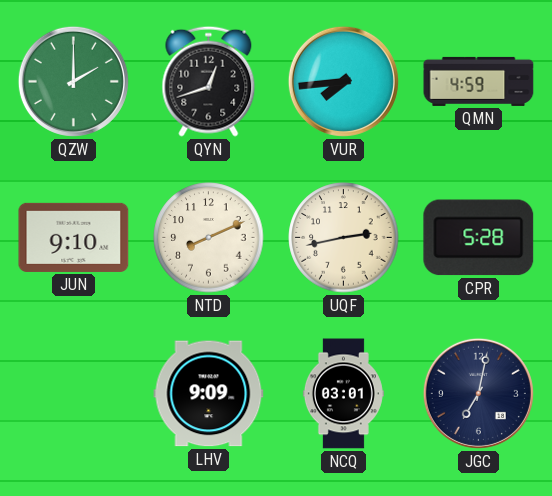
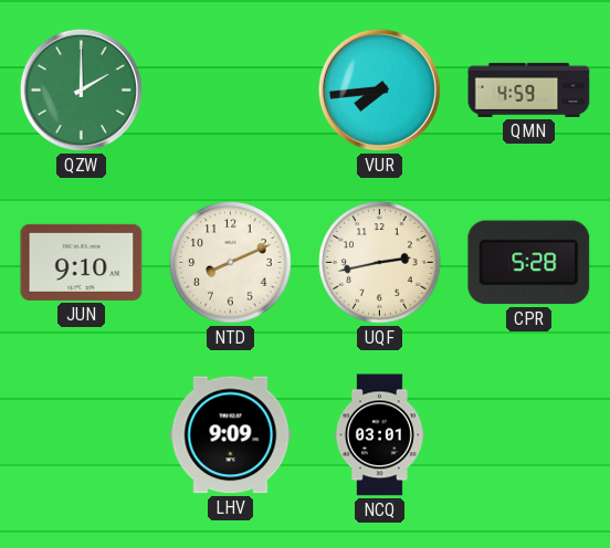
QYN: 12:42 -> none
JGC: 7:02 -> none
